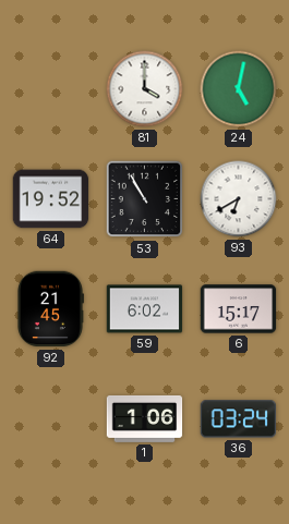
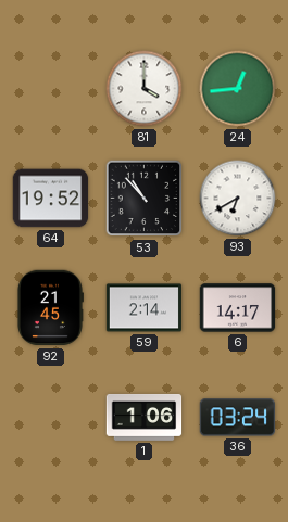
24: 5:02 -> 12:44
53: 10:55 -> 10:53
59: 6:02 -> 2:14
6: 15:17 -> 14:17
